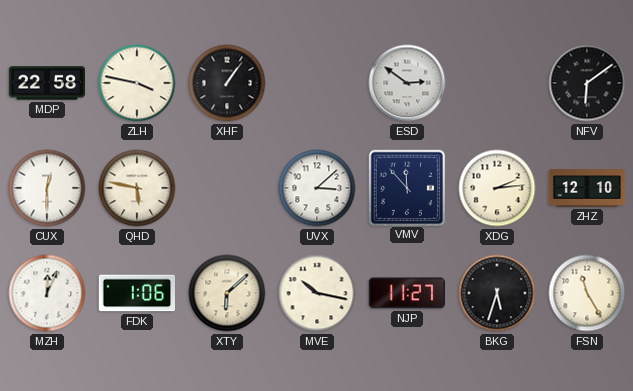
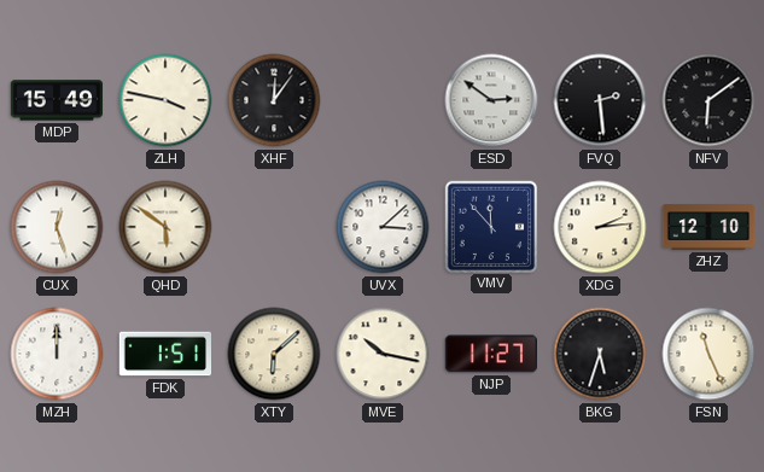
MDP: 22:58 -> 15:49
XHF: 1:06 -> 12:06
FVQ: none -> 2:29
CUX: 12:30 -> 12:27
QHD: 5:47 -> 5:51
MZH: 12:04 -> 12:00
FDK: 1:06 -> 1:51
FSN: 11:25 -> 11:26
